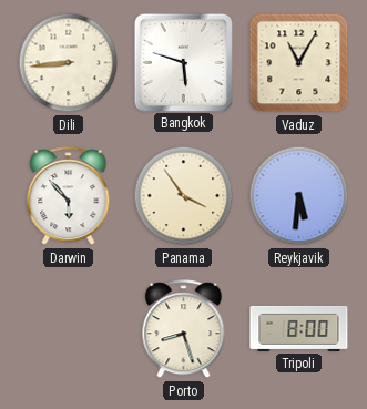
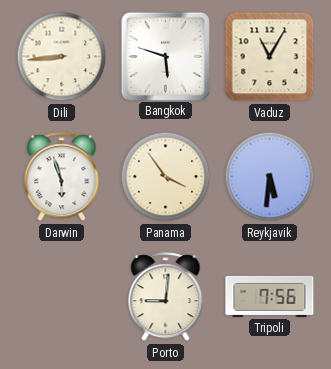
Darwin: 5:53 -> 5:57
Porto: 8:27 -> 9:01
Tripoli: 8:00 -> 7:56
